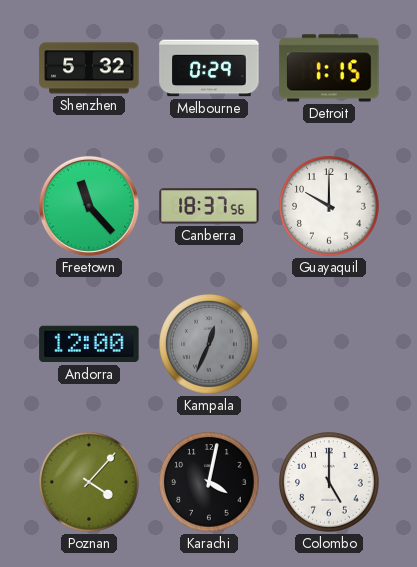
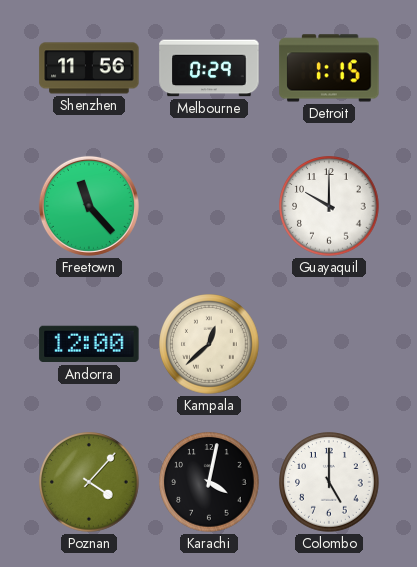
Shenzhen: 5:32 -> 11:56
Canberra: 18:37 -> none
Kampala: 12:34 -> 12:38
Kampala dial: grey -> cream
